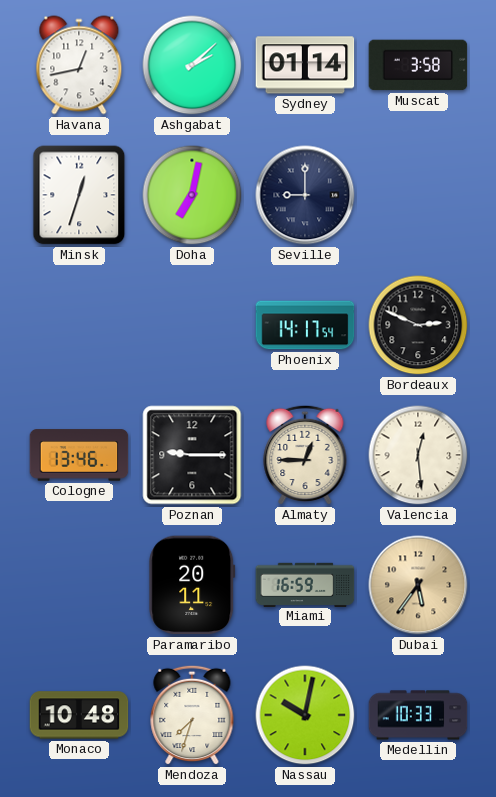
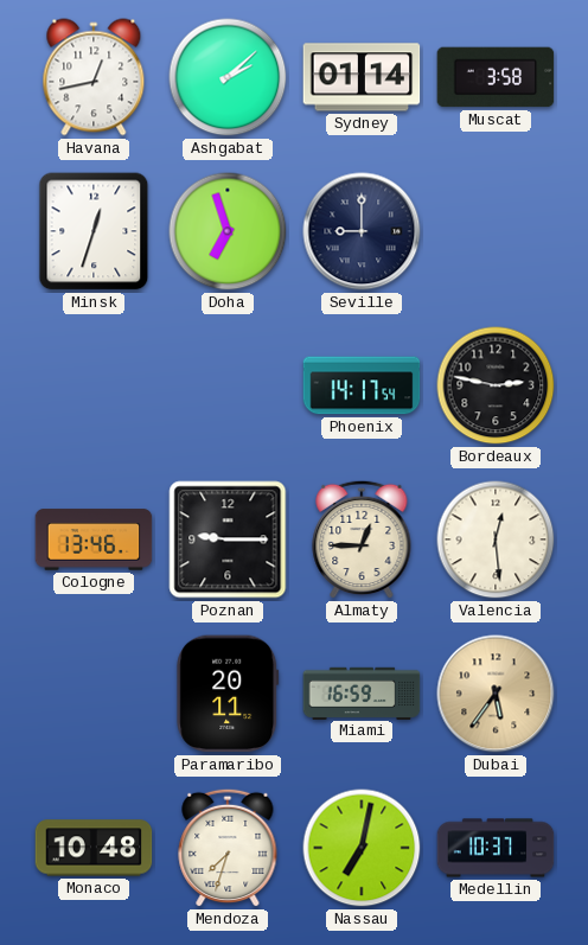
Doha: 7:02 -> 6:57
Bordeaux: 2:49 -> 2:47
Nassau: 10:02 -> 7:02
Medellin: 10:33 -> 10:37
